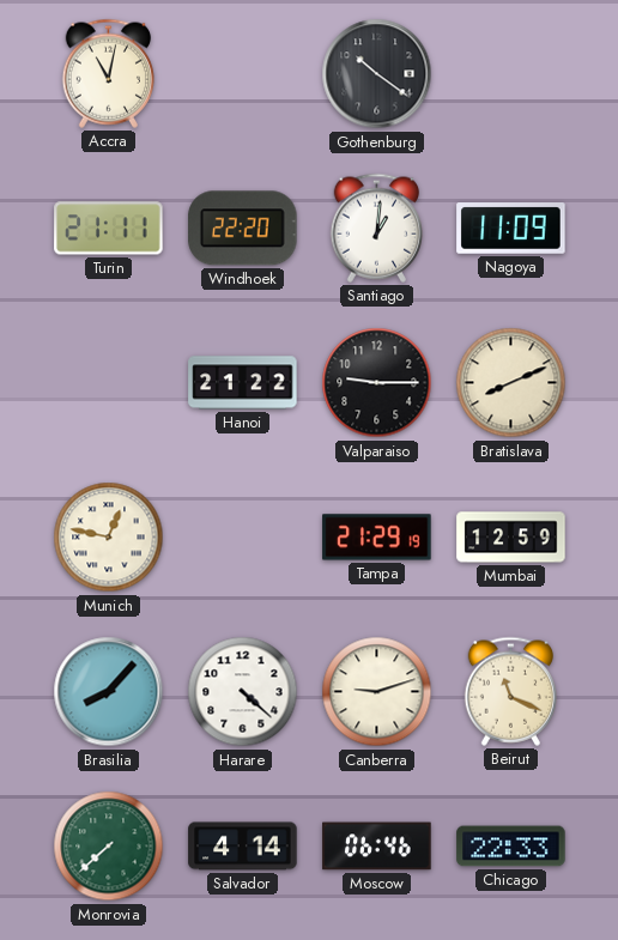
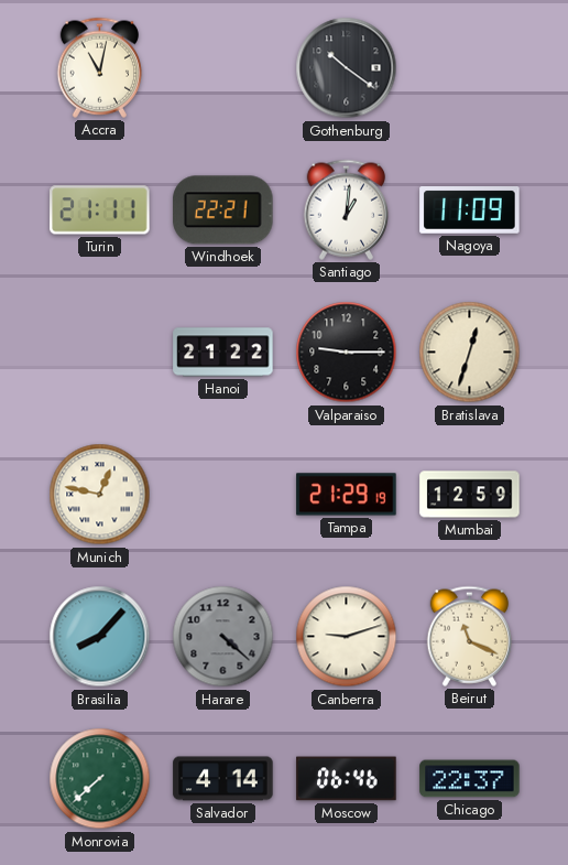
Windhoek: 22:20 -> 22:21
Bratislava: 8:11 -> 12:33
Harare dial: white -> grey
Chicago: 22:33 -> 22:37
